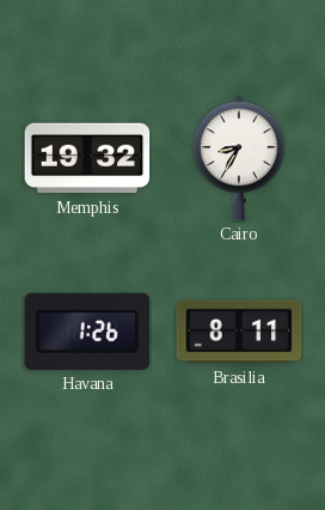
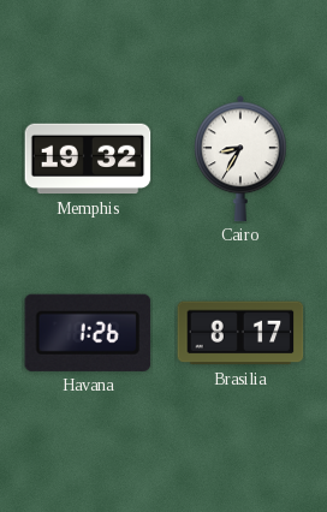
Brasilia: 8:11 -> 8:17
